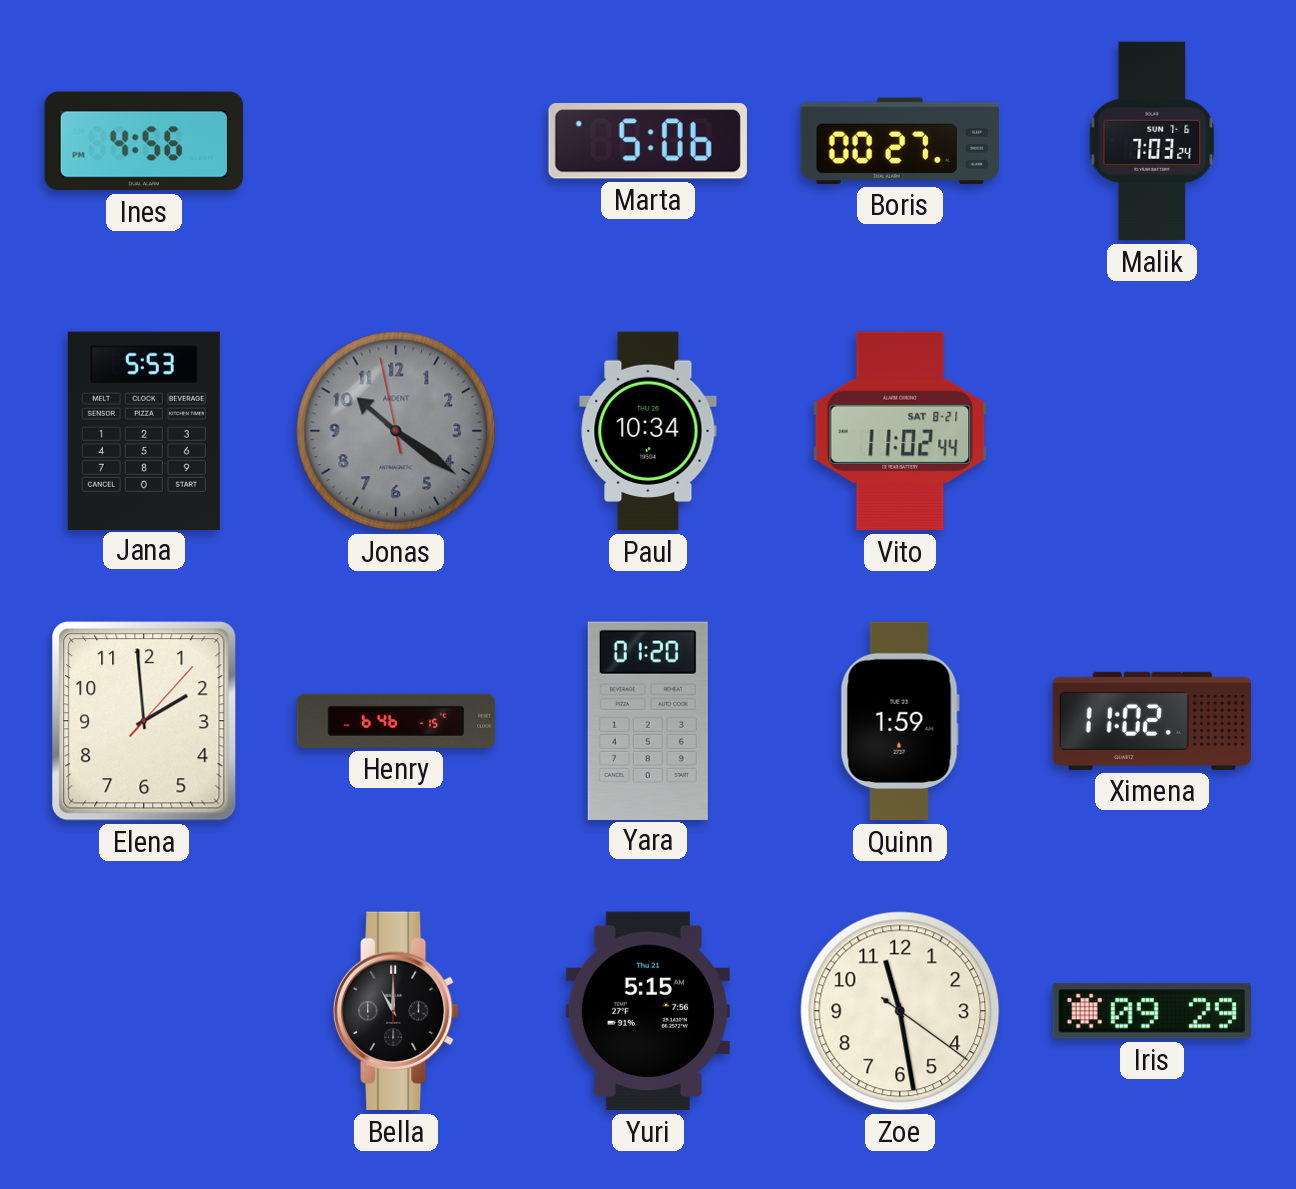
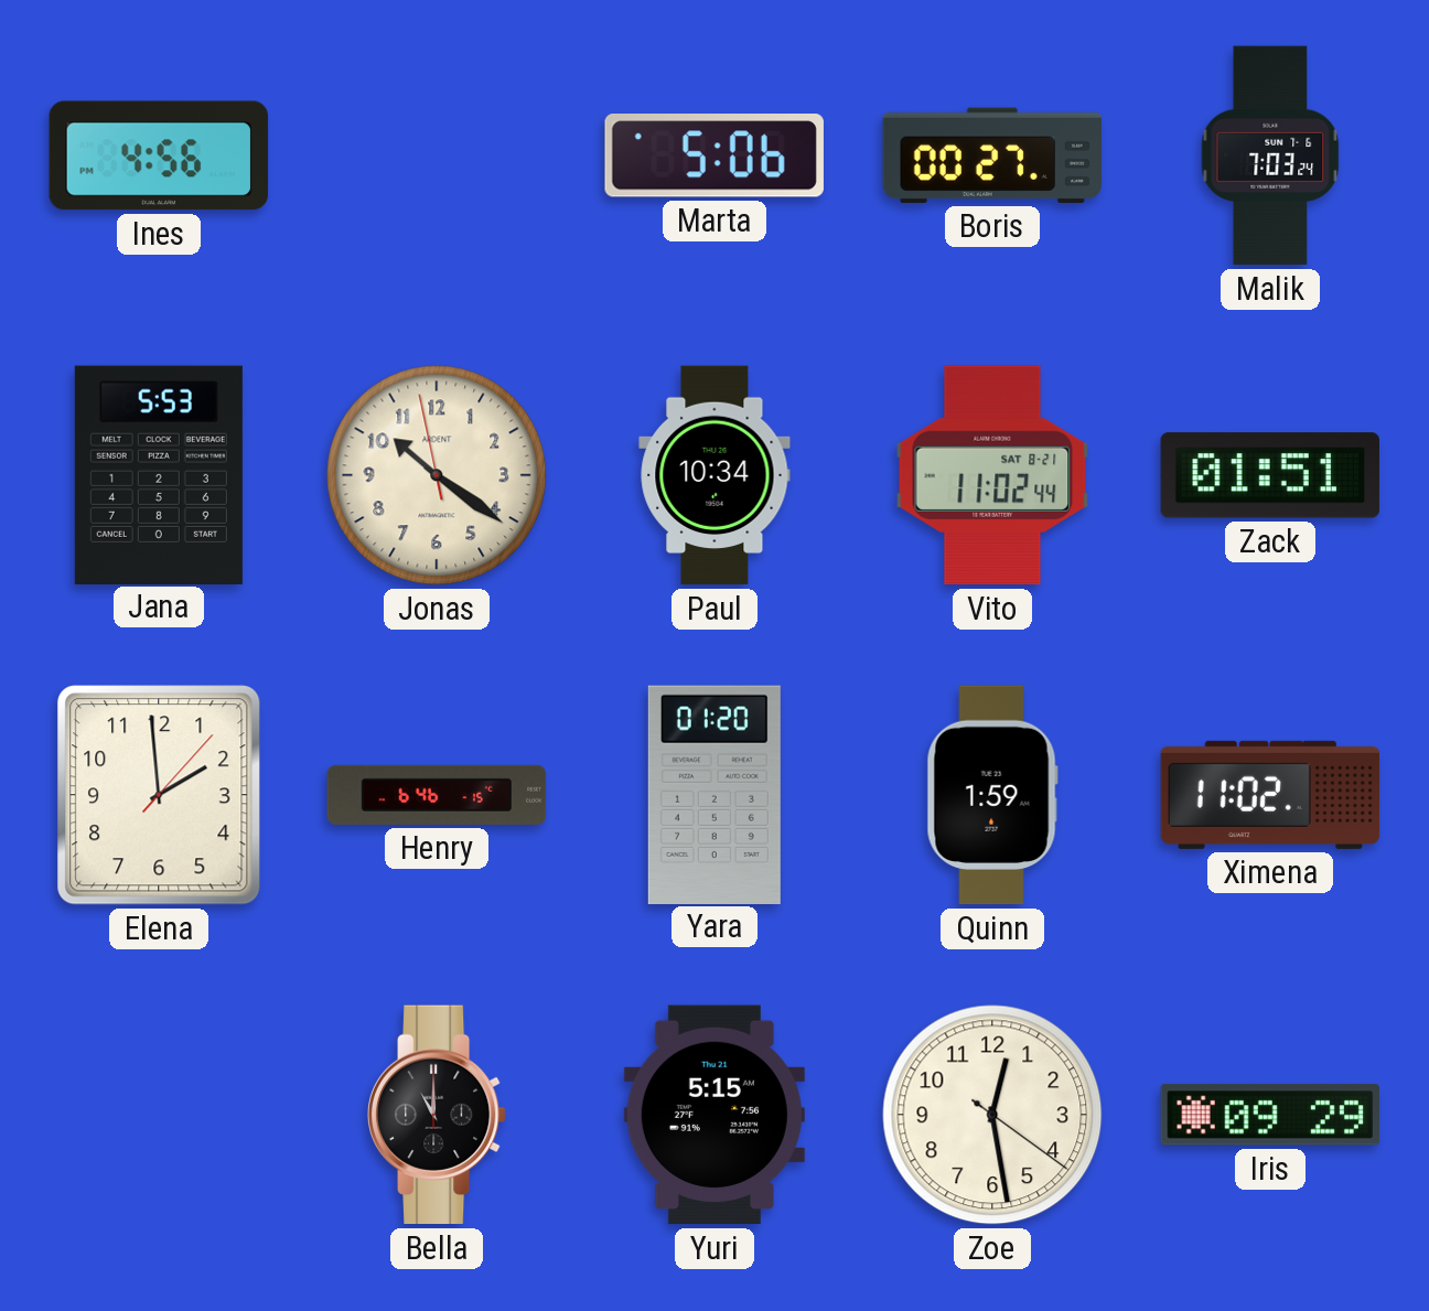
Jonas dial: grey -> cream
Zack: none -> 01:51
Zoe: 11:28 -> 12:28
